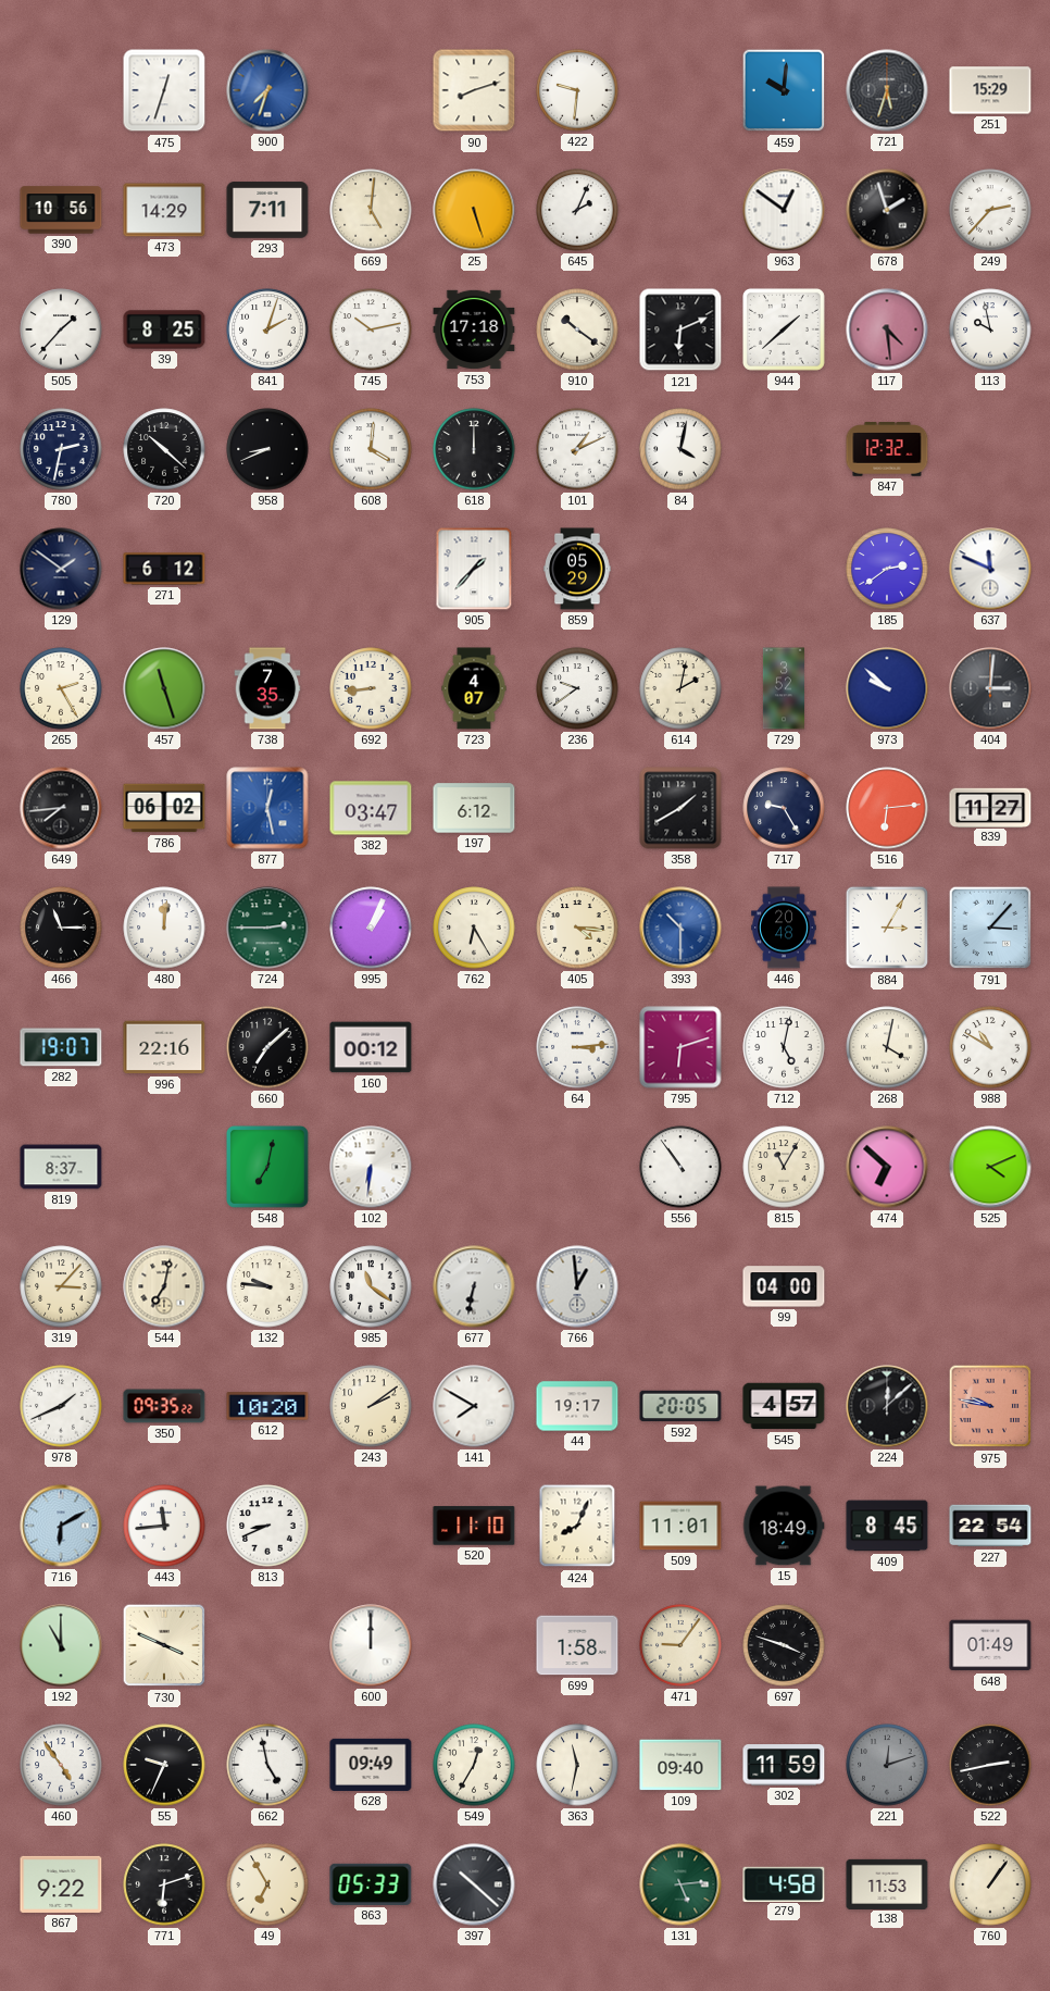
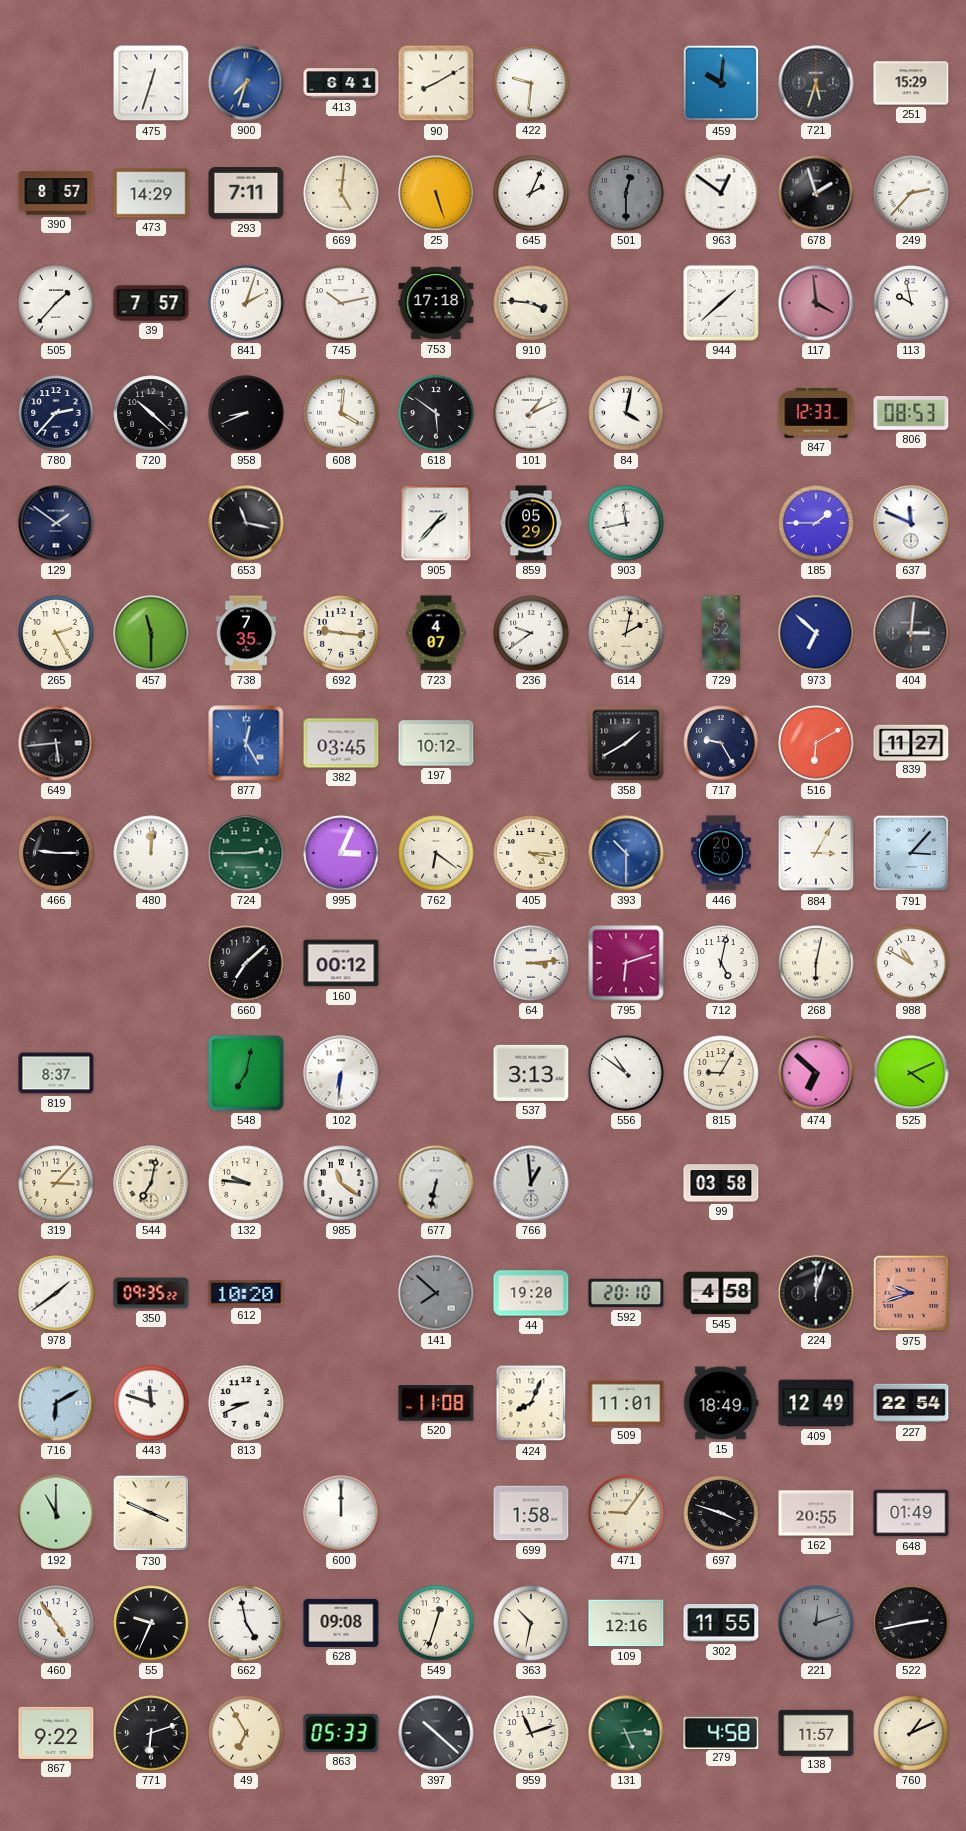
413: none -> 6:41
90: 8:12 -> 8:10
390: 10:56 -> 8:57
501: none -> 12:30
39: 8:25 -> 7:57
910: 10:21 -> 3:46
121: 6:11 -> none
117: 4:29 -> 3:59
780: 2:32 -> 2:37
618: 12:00 -> 5:51
847: 12:32 -> 12:33
806: none -> 08:53
271: 6:12 -> none
653: none -> 11:17
903: none -> 11:43
185: 2:39 -> 1:45
457: 11:27 -> 11:30
692: 8:44 -> 9:16
973: 9:52 -> 6:52
649: 7:44 -> 5:44
786: 06:02 -> none
877: 12:28 -> 12:25
382: 03:47 -> 03:45
197: 6:12 -> 10:12
516: 6:14 -> 6:10
466: 11:15 -> 9:15
995: 1:04 -> 3:04
762: 6:25 -> 6:21
446: 20:48 -> 20:50
282: 19:07 -> none
996: 22:16 -> none
268: 4:02 -> 6:02
537: none -> 3:13
556: 10:54 -> 10:51
815: 11:05 -> 9:05
99: 04:00 -> 03:58
978: 1:41 -> 1:39
243: 2:09 -> none
141: 7:50 -> 7:52
141 dial: white -> grey
44: 19:17 -> 19:20
592: 20:05 -> 20:10
545: 4:57 -> 4:58
224: 12:08 -> 12:03
975: 9:47 -> 9:42
443: 11:44 -> 11:48
520: 11:10 -> 11:08
409: 8:45 -> 12:49
162: none -> 20:55
628: 09:49 -> 09:08
549: 12:35 -> 12:33
363: 11:32 -> 10:32
109: 09:40 -> 12:16
302: 11:59 -> 11:55
959: none -> 11:12
138: 11:53 -> 11:57
760: 1:06 -> 1:11
